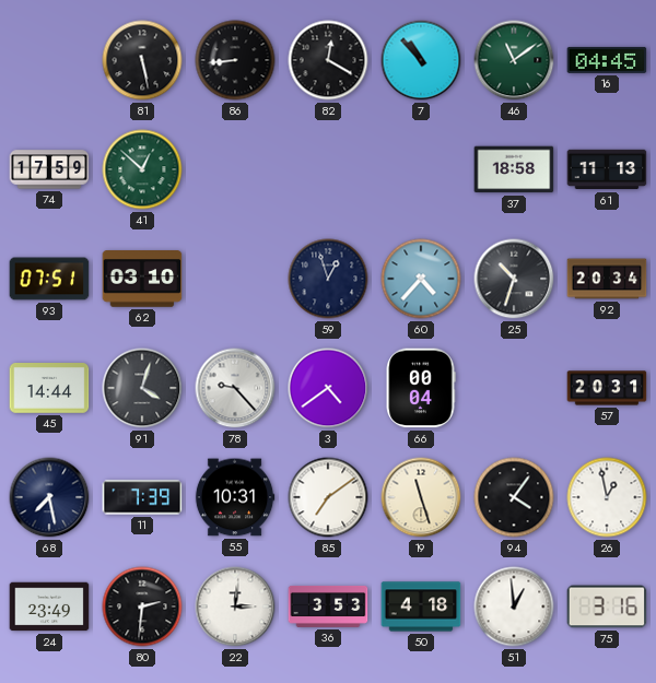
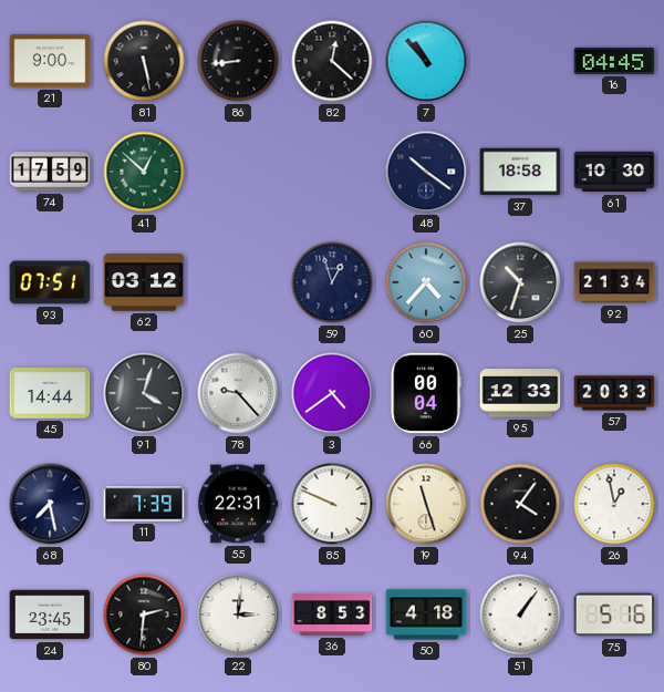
21: none -> 9:00
82: 12:20 -> 12:22
46: 11:09 -> none
48: none -> 10:21
61: 11:13 -> 10:30
62: 03:10 -> 03:12
92: 20:34 -> 21:34
95: none -> 12:33
57: 20:31 -> 20:33
55: 10:31 -> 22:31
85: 7:09 -> 9:49
24: 23:49 -> 23:45
36: 3:53 -> 8:53
51: 12:59 -> 1:06
75: 3:16 -> 5:16
